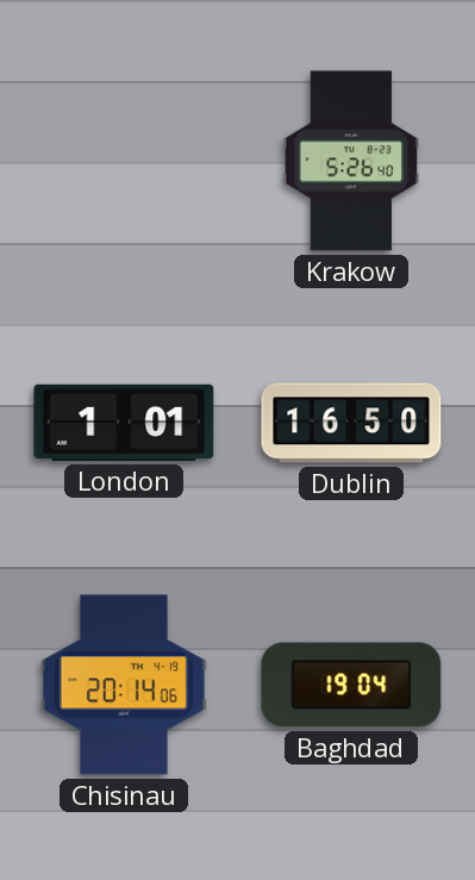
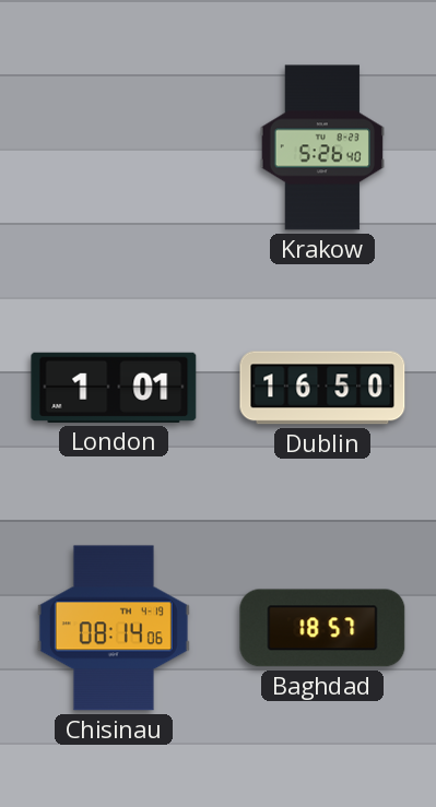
Chisinau: 20:14 -> 08:14
Baghdad: 19:04 -> 18:57
